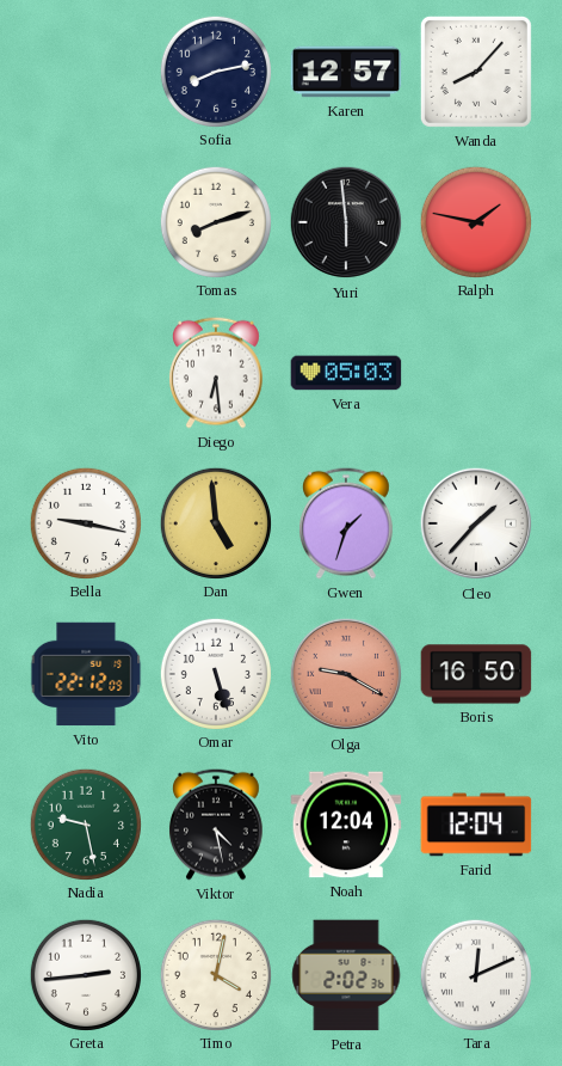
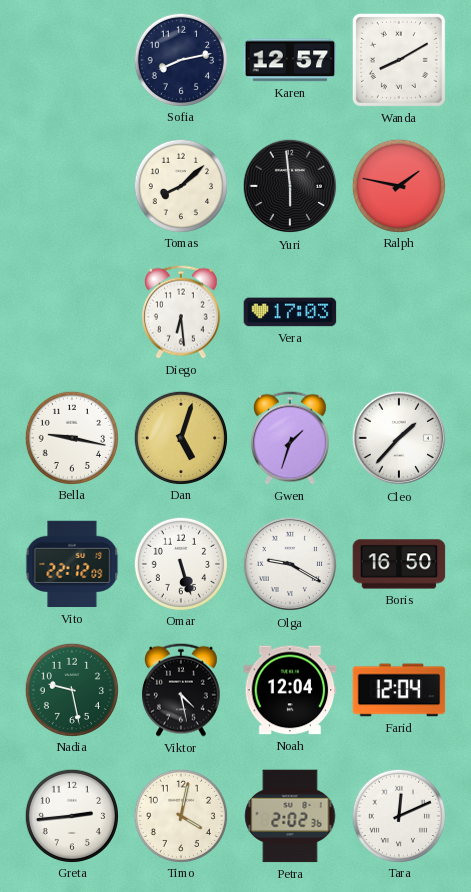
Wanda: 8:07 -> 8:10
Tomas: 8:12 -> 8:08
Vera: 05:03 -> 17:03
Dan: 4:59 -> 5:03
Olga dial: salmon -> white
